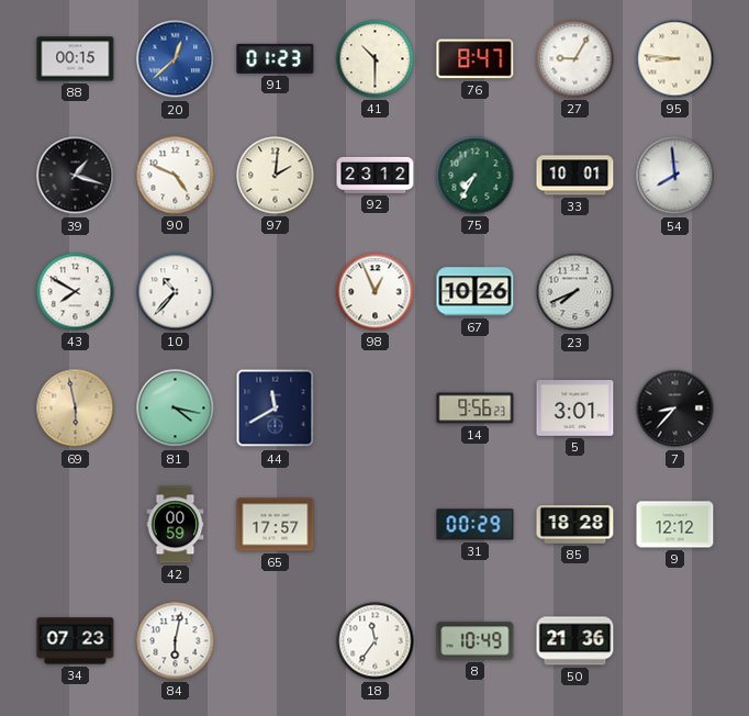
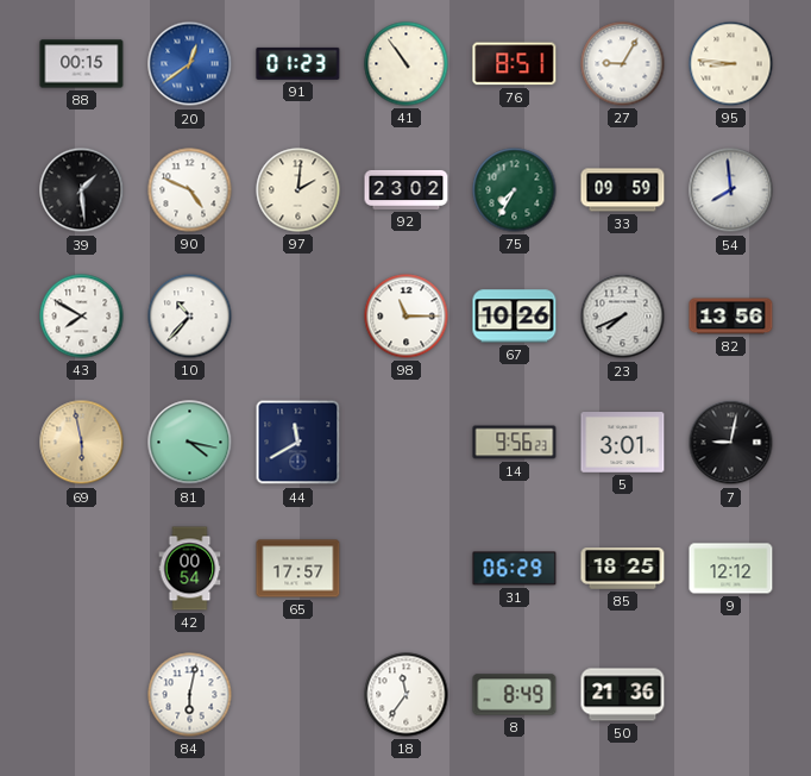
20: 12:38 -> 12:39
41: 10:30 -> 10:54
76: 8:47 -> 8:51
39: 1:18 -> 1:29
92: 23:12 -> 23:02
33: 10:01 -> 09:59
98: 12:56 -> 11:15
82: none -> 13:56
7: 8:37 -> 9:02
42: 00:59 -> 00:54
31: 00:29 -> 06:29
85: 18:28 -> 18:25
34: 07:23 -> none
8: 10:49 -> 8:49
